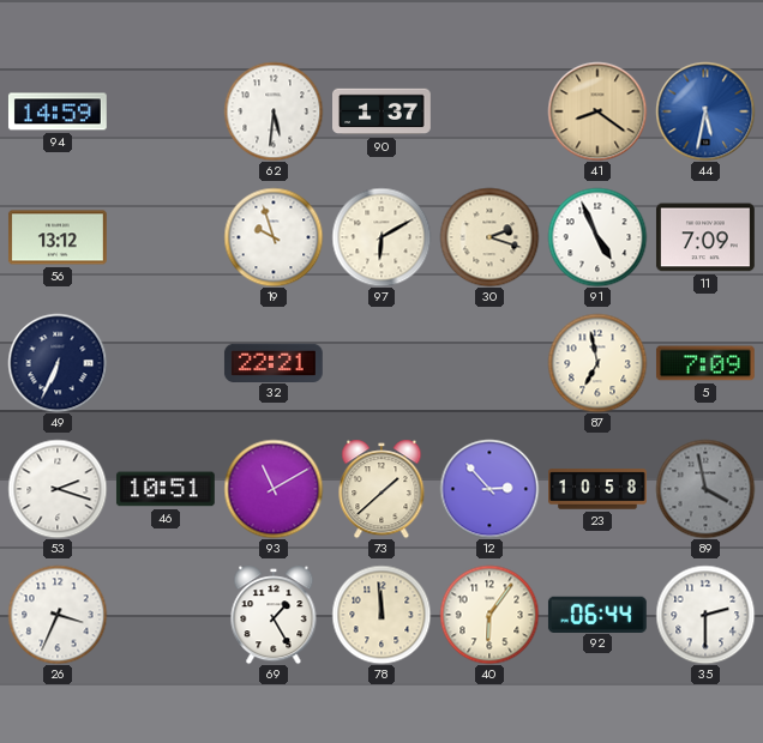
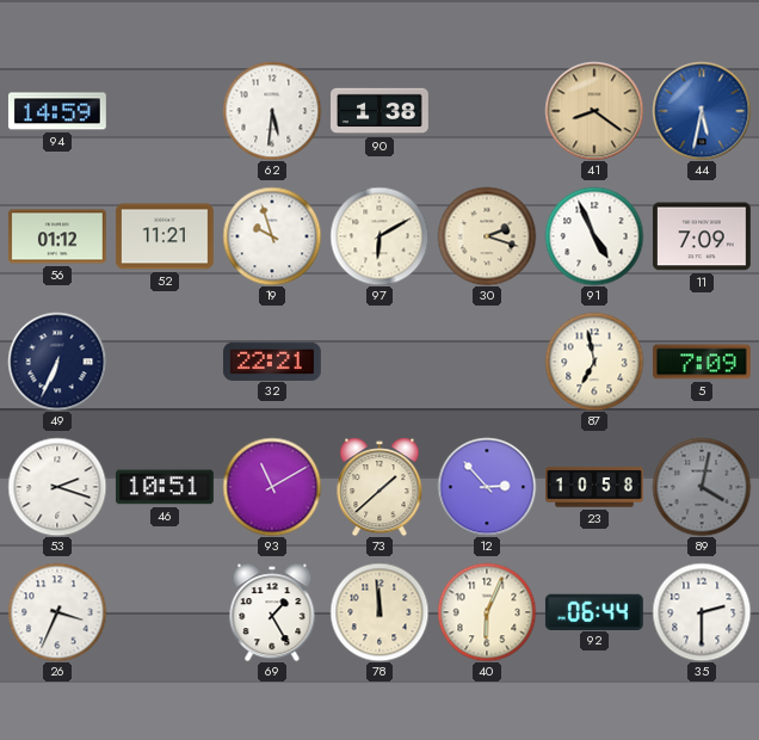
90: 1:37 -> 1:38
56: 13:12 -> 01:12
52: none -> 11:21
89: 3:58 -> 4:02
40: 6:06 -> 6:04
